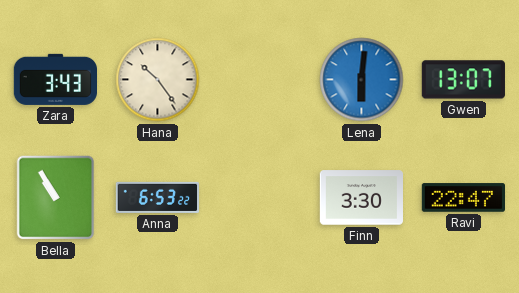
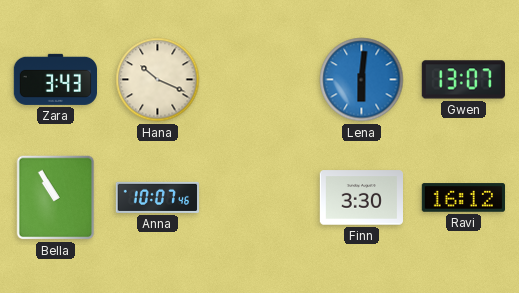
Hana: 10:24 -> 10:19
Anna: 6:53 -> 10:07
Ravi: 22:47 -> 16:12
